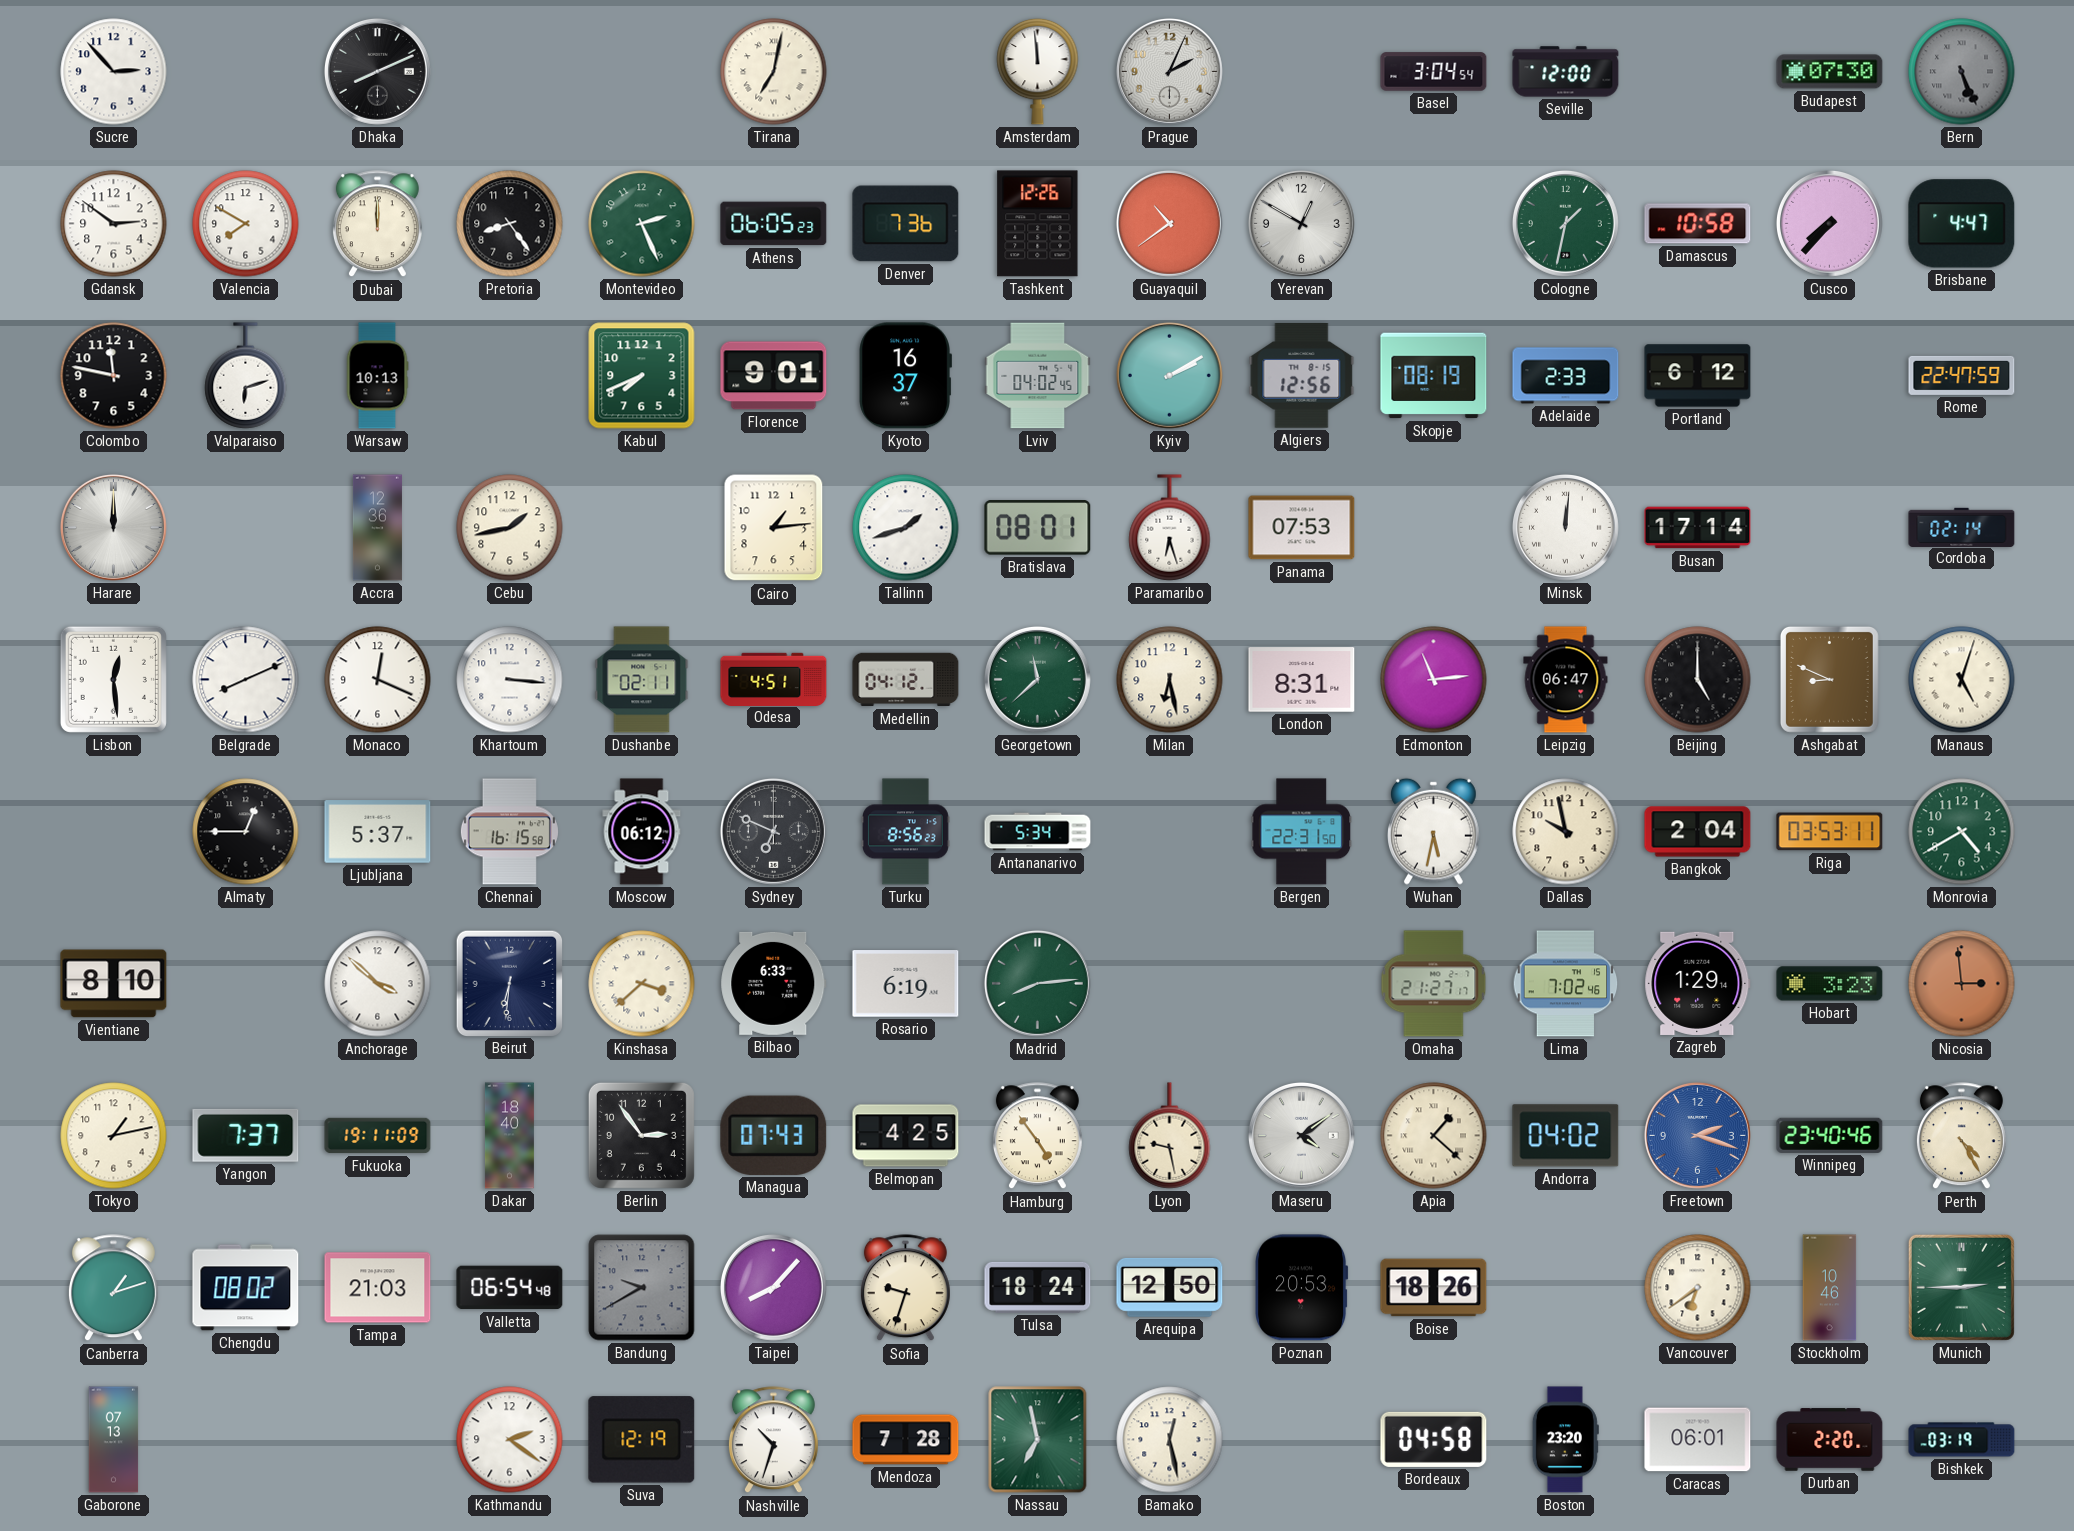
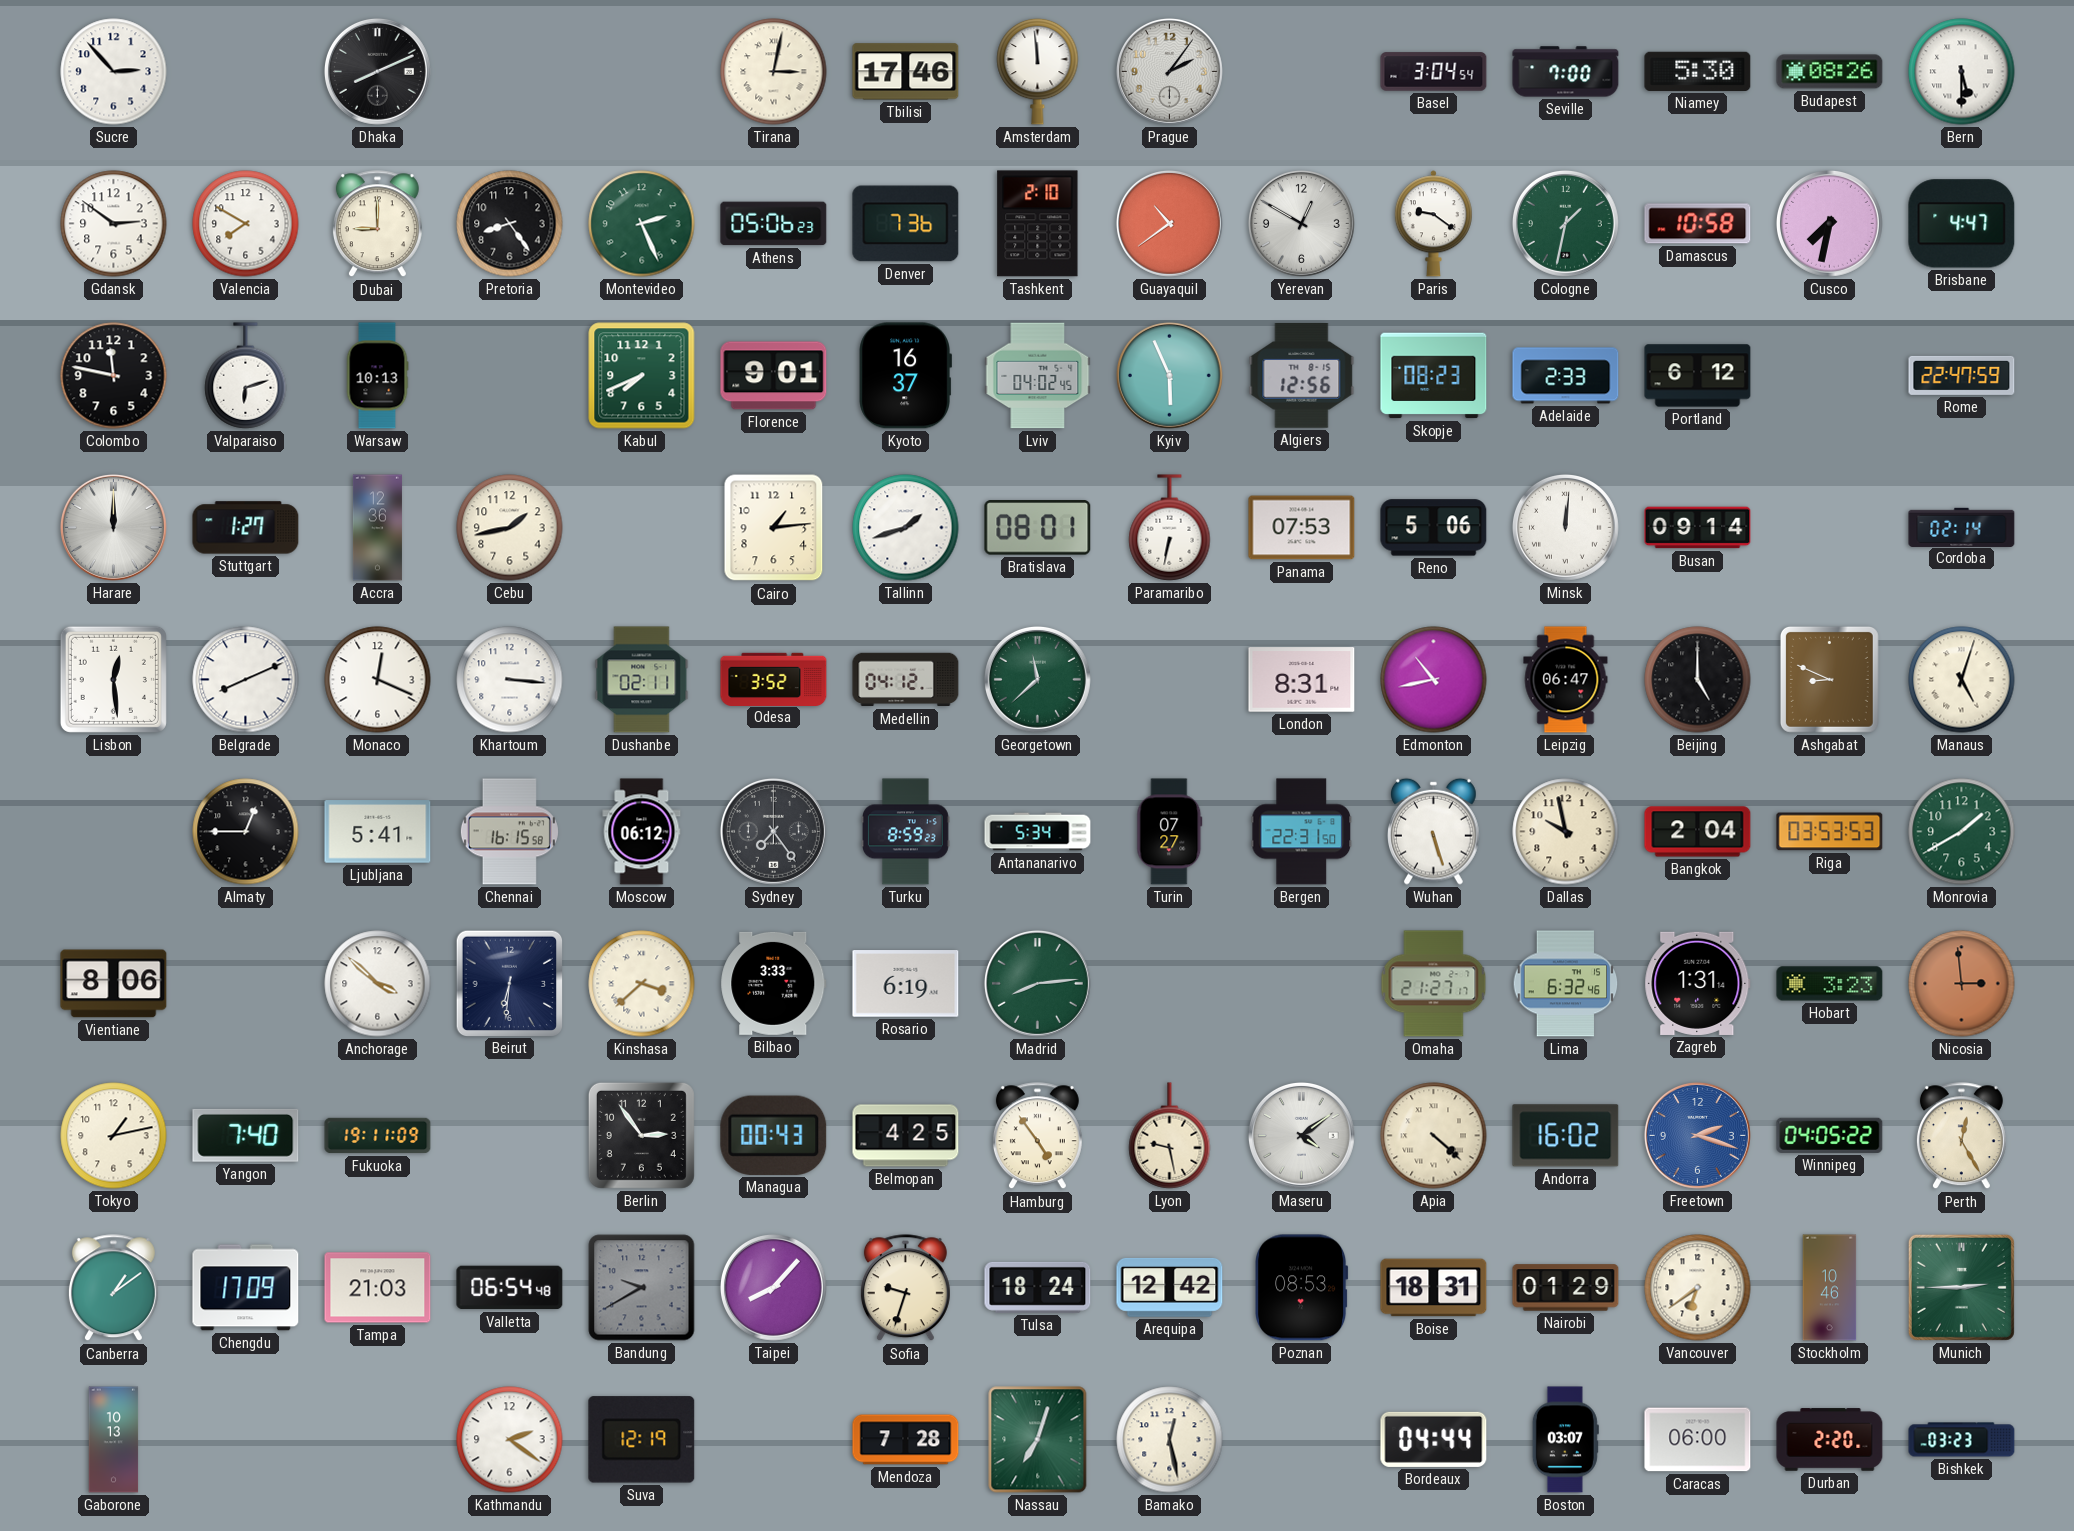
Tirana: 7:02 -> 3:02
Tbilisi: none -> 17:46
Prague: 2:04 -> 2:06
Seville: 12:00 -> 7:00
Niamey: none -> 5:30
Budapest: 07:30 -> 08:26
Bern: 5:26 -> 5:30
Bern dial: grey -> white
Dubai: 12:00 -> 9:00
Athens: 06:05 -> 05:06
Tashkent: 12:26 -> 2:10
Paris: none -> 9:21
Cusco: 7:37 -> 7:32
Kyiv: 2:10 -> 5:56
Skopje: 08:19 -> 08:23
Stuttgart: none -> 1:27
Paramaribo: 6:27 -> 6:32
Reno: none -> 5:06
Busan: 17:14 -> 09:14
Odesa: 4:51 -> 3:52
Milan: 6:28 -> none
Edmonton: 11:14 -> 10:43
Ljubljana: 5:37 -> 5:41
Sydney: 6:49 -> 7:24
Turku: 8:56 -> 8:59
Turin: none -> 07:27
Wuhan: 5:32 -> 5:27
Riga: 03:53:11 -> 03:53:53
Monrovia: 4:40 -> 1:40
Vientiane: 8:10 -> 8:06
Bilbao: 6:33 -> 3:33
Lima: 7:02 -> 6:32
Zagreb: 1:29 -> 1:31
Yangon: 7:37 -> 7:40
Dakar: 18:40 -> none
Managua: 07:43 -> 00:43
Apia: 1:22 -> 4:22
Andorra: 04:02 -> 16:02
Winnipeg: 23:40 -> 04:05
Perth: 4:25 -> 12:25
Canberra: 1:12 -> 1:09
Chengdu: 08:02 -> 17:09
Arequipa: 12:50 -> 12:42
Poznan: 20:53 -> 08:53
Boise: 18:26 -> 18:31
Nairobi: none -> 01:29
Gaborone: 07:13 -> 10:13
Nashville: 10:33 -> none
Nassau: 6:58 -> 7:03
Bordeaux: 04:58 -> 04:44
Boston: 23:20 -> 03:07
Caracas: 06:01 -> 06:00
Bishkek: 03:19 -> 03:23
